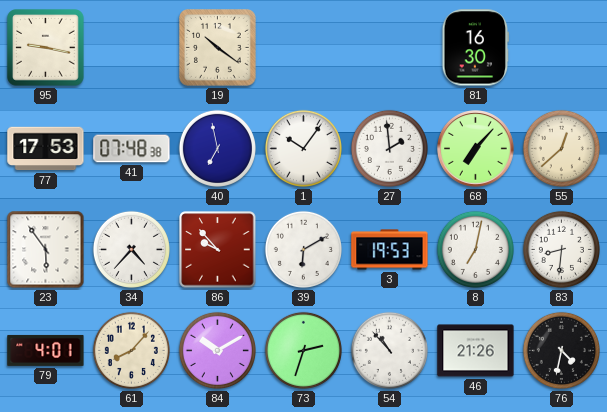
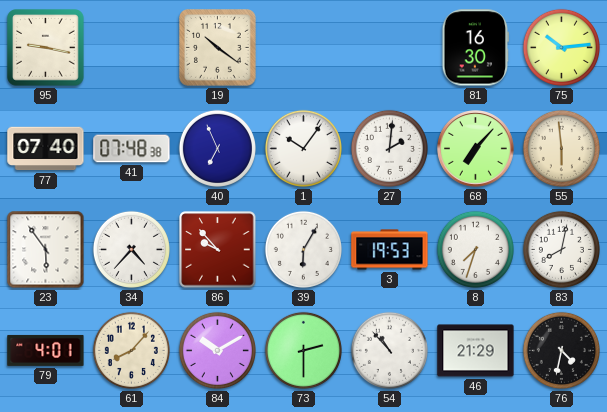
75: none -> 10:14
77: 17:53 -> 07:40
40: 6:58 -> 6:56
27: 1:59 -> 2:01
55: 12:38 -> 5:59
39: 6:10 -> 6:05
8: 7:02 -> 7:33
83: 8:31 -> 8:02
73: 2:33 -> 2:30
46: 21:26 -> 21:29
